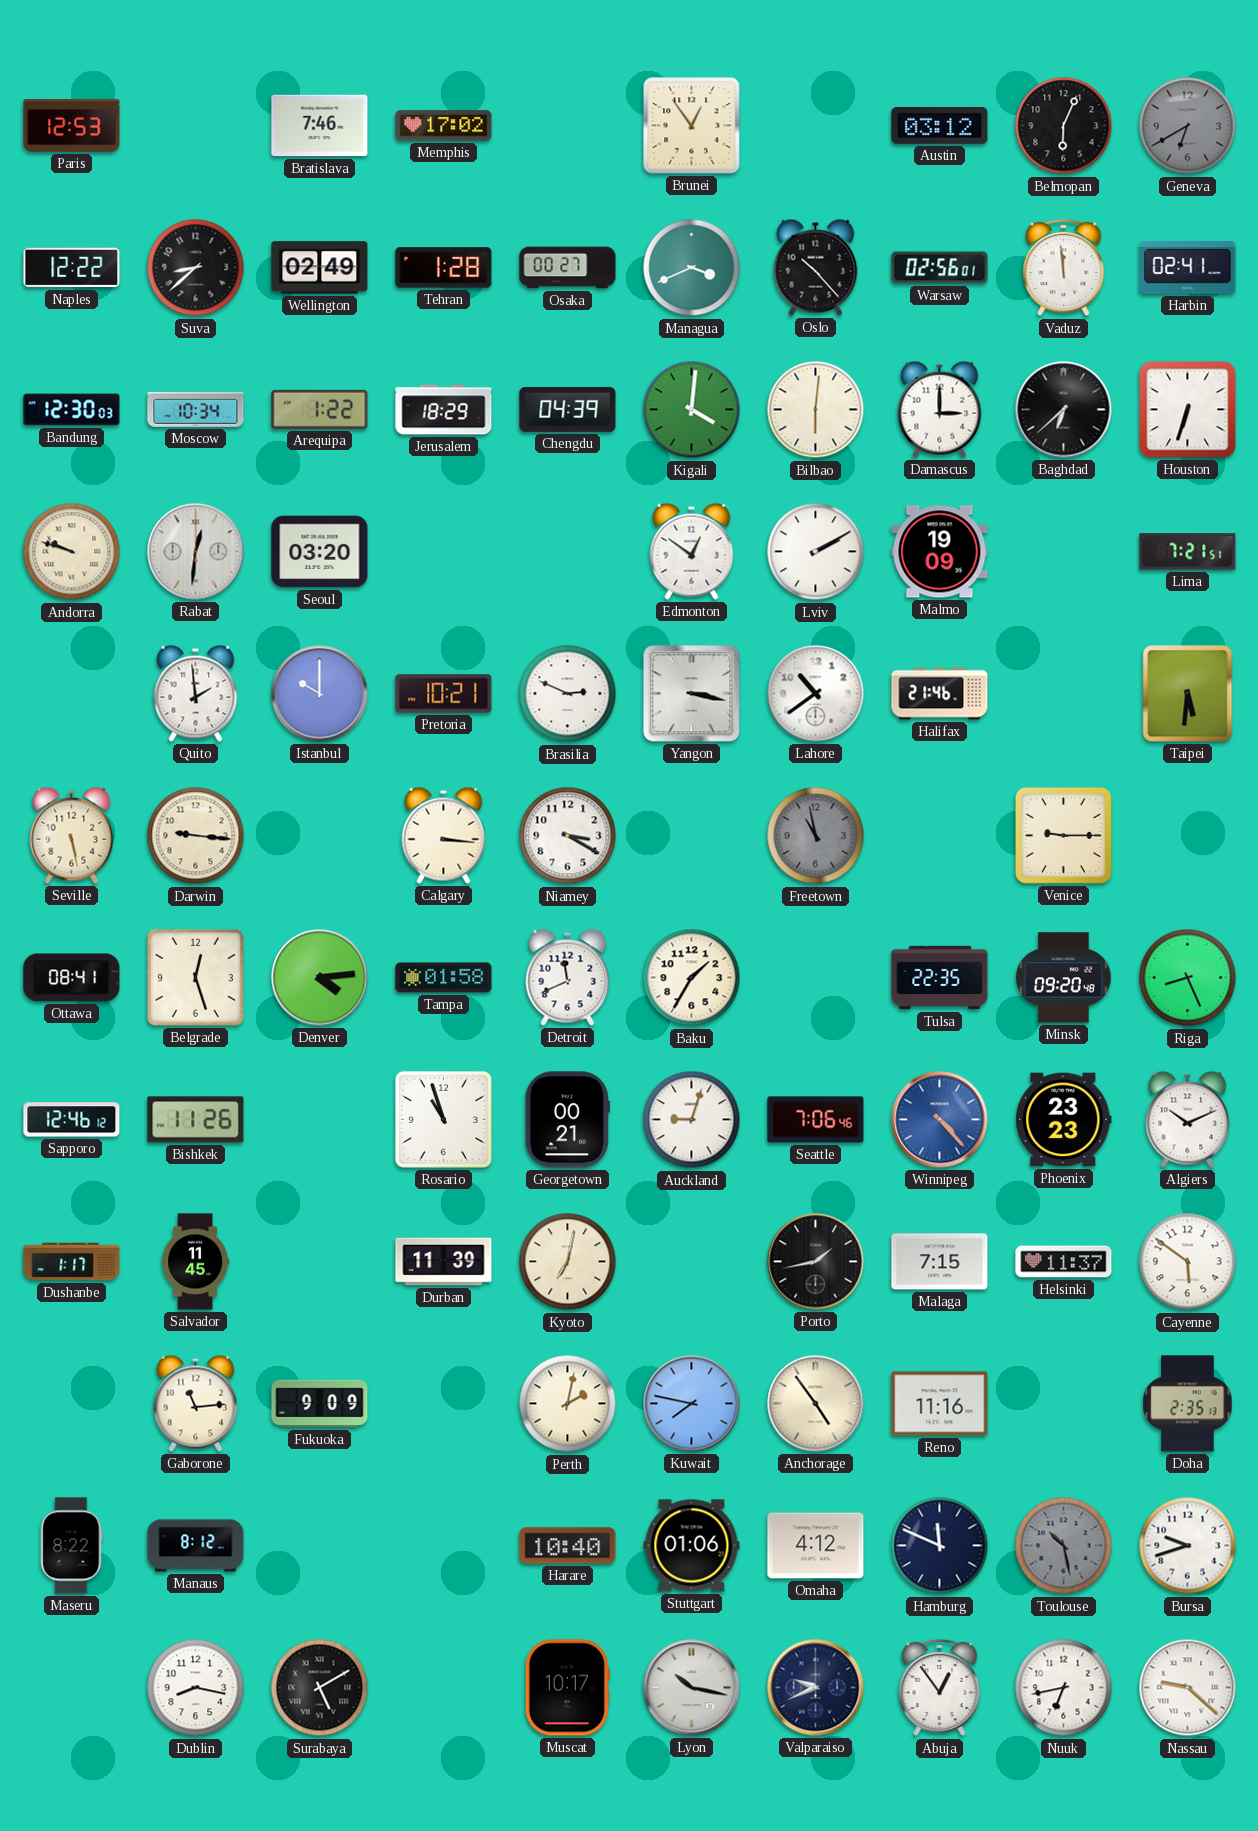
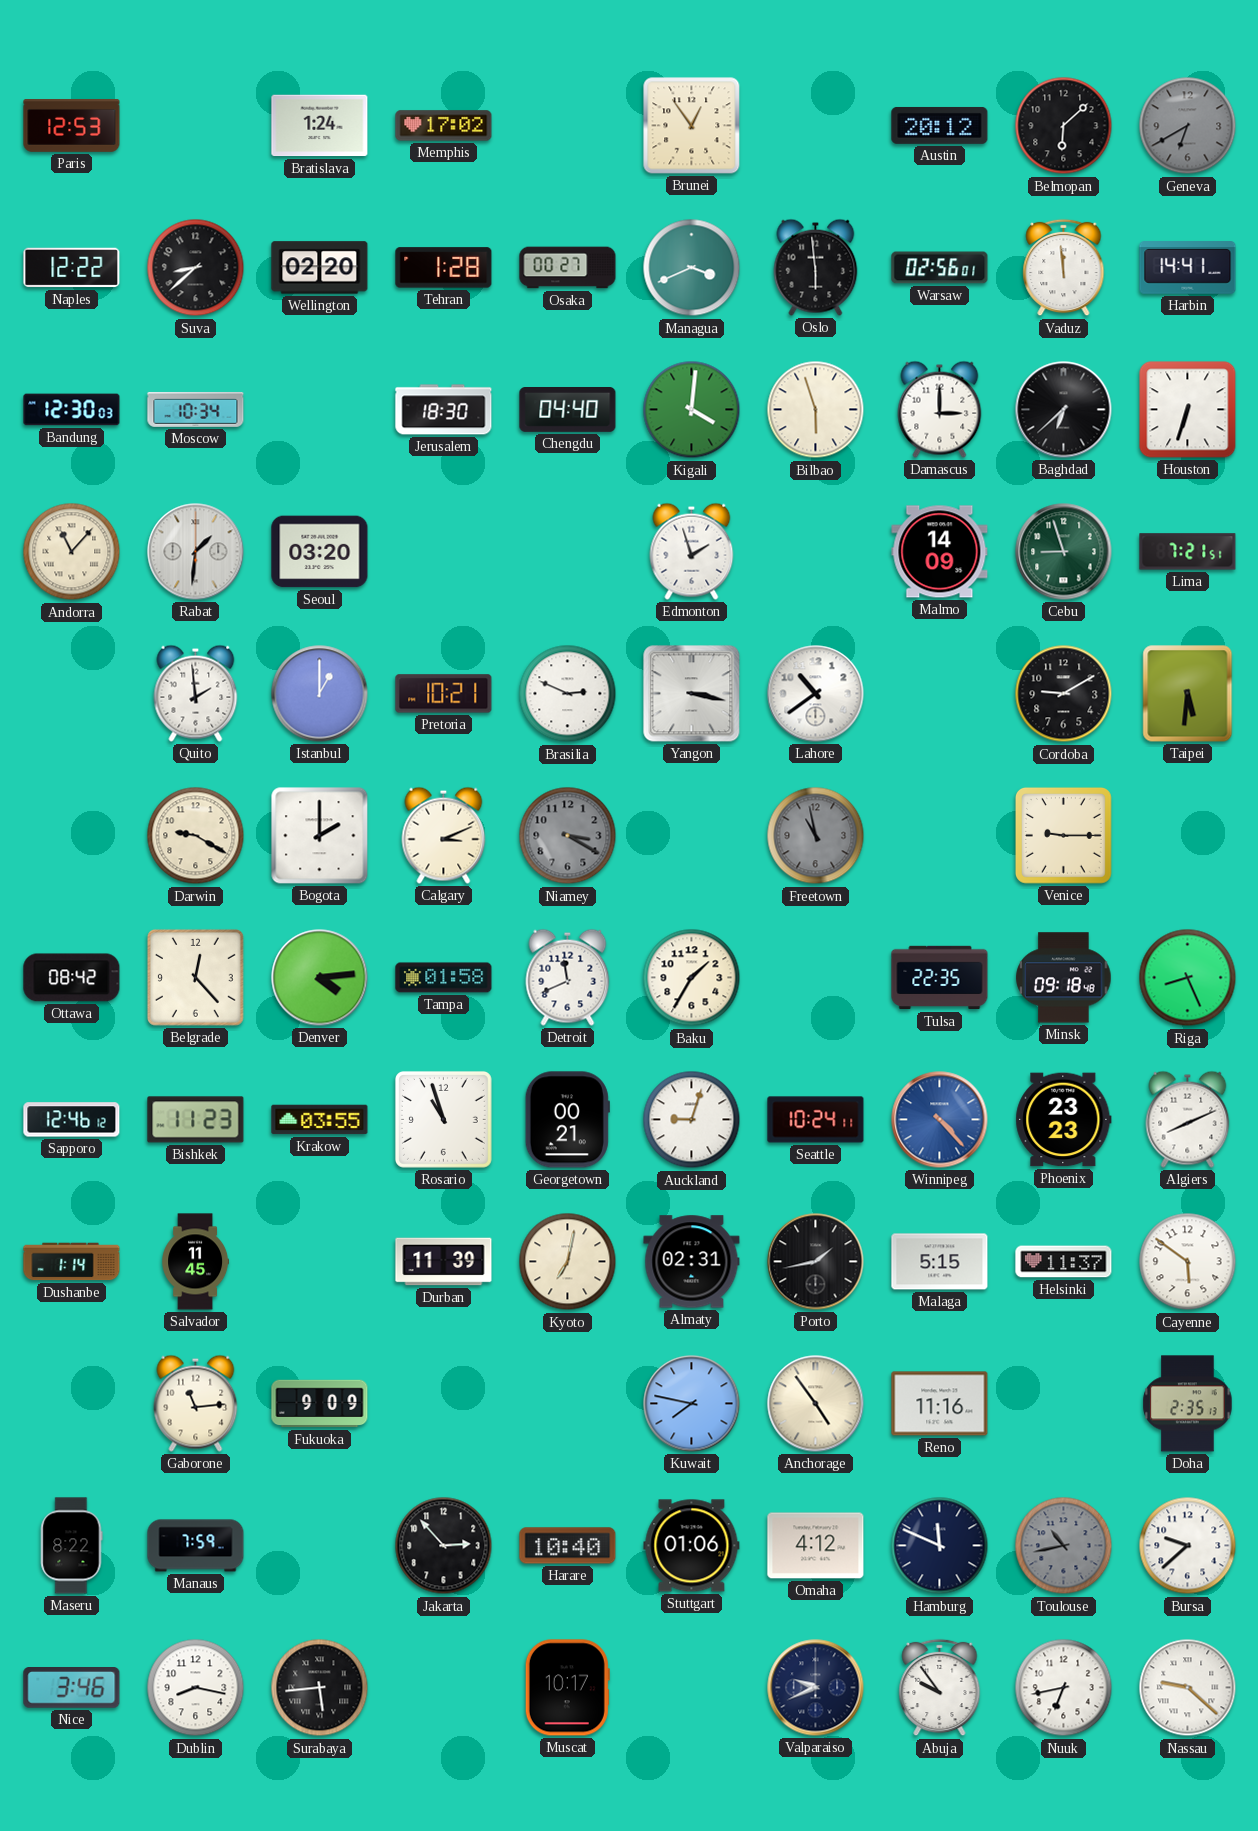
Bratislava: 7:46 -> 1:24
Austin: 03:12 -> 20:12
Belmopan: 6:04 -> 6:08
Wellington: 02:49 -> 02:20
Oslo: 10:23 -> 5:59
Harbin: 02:41 -> 14:41
Arequipa: 1:22 -> none
Jerusalem: 18:29 -> 18:30
Chengdu: 04:39 -> 04:40
Bilbao: 6:01 -> 5:57
Andorra: 9:48 -> 11:07
Rabat: 12:31 -> 1:31
Edmonton: 12:51 -> 1:57
Lviv: 2:10 -> none
Malmo: 19:09 -> 14:09
Cebu: none -> 8:57
Istanbul: 10:00 -> 1:00
Halifax: 21:46 -> none
Cordoba: none -> 9:10
Seville: 5:28 -> none
Darwin: 9:16 -> 9:20
Bogota: none -> 2:00
Calgary: 3:16 -> 3:11
Niamey dial: white -> grey
Ottawa: 08:41 -> 08:42
Belgrade: 12:27 -> 12:23
Minsk: 09:20 -> 09:18
Bishkek: 11:26 -> 11:23
Krakow: none -> 03:55
Seattle: 7:06 -> 10:24
Algiers: 10:11 -> 8:11
Dushanbe: 1:17 -> 1:14
Almaty: none -> 02:31
Malaga: 7:15 -> 5:15
Perth: 2:02 -> none
Manaus: 8:12 -> 7:59
Jakarta: none -> 2:53
Toulouse: 10:28 -> 10:43
Bursa: 9:42 -> 9:38
Nice: none -> 3:46
Surabaya: 5:10 -> 5:44
Lyon: 10:17 -> none
Abuja: 12:54 -> 9:54
